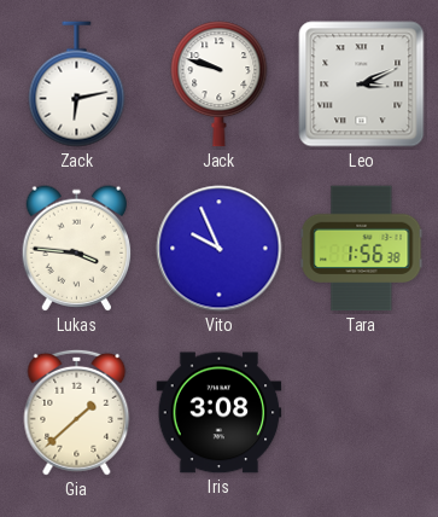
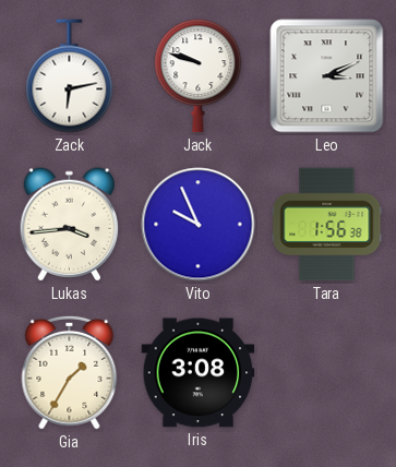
Lukas: 3:46 -> 3:44
Gia: 1:38 -> 1:35
